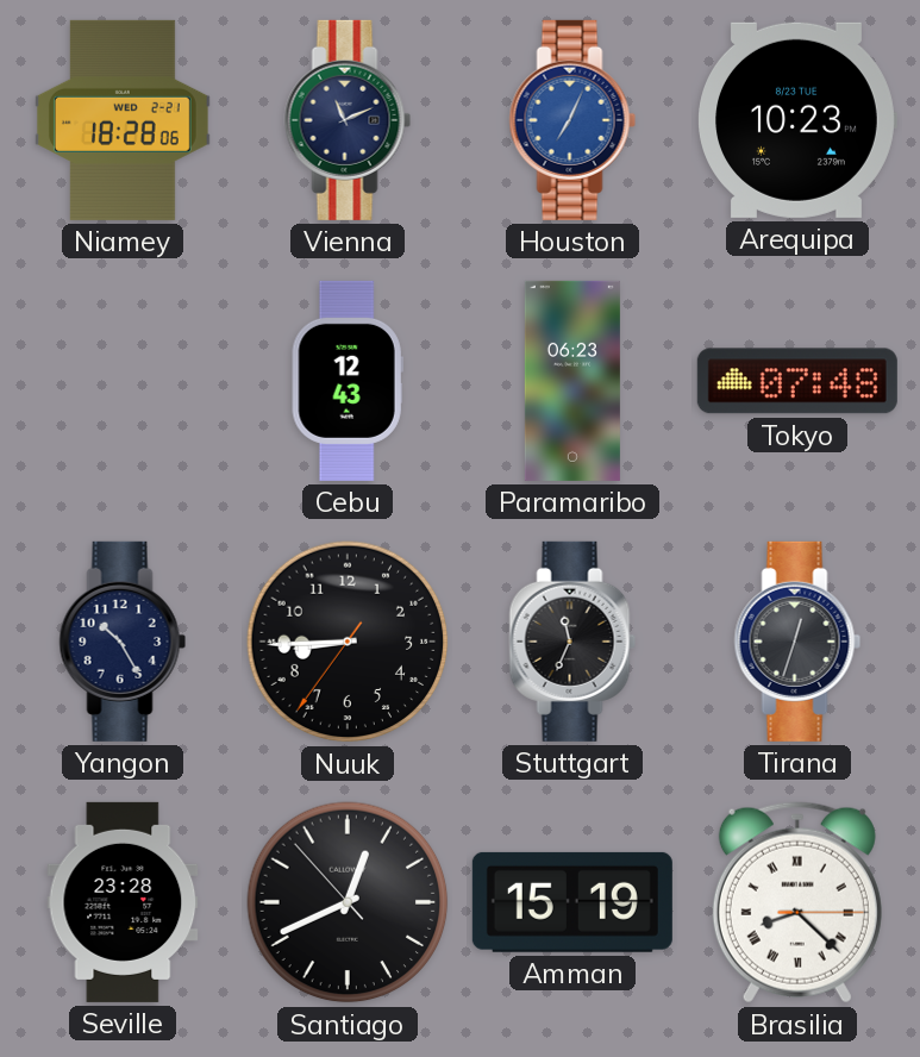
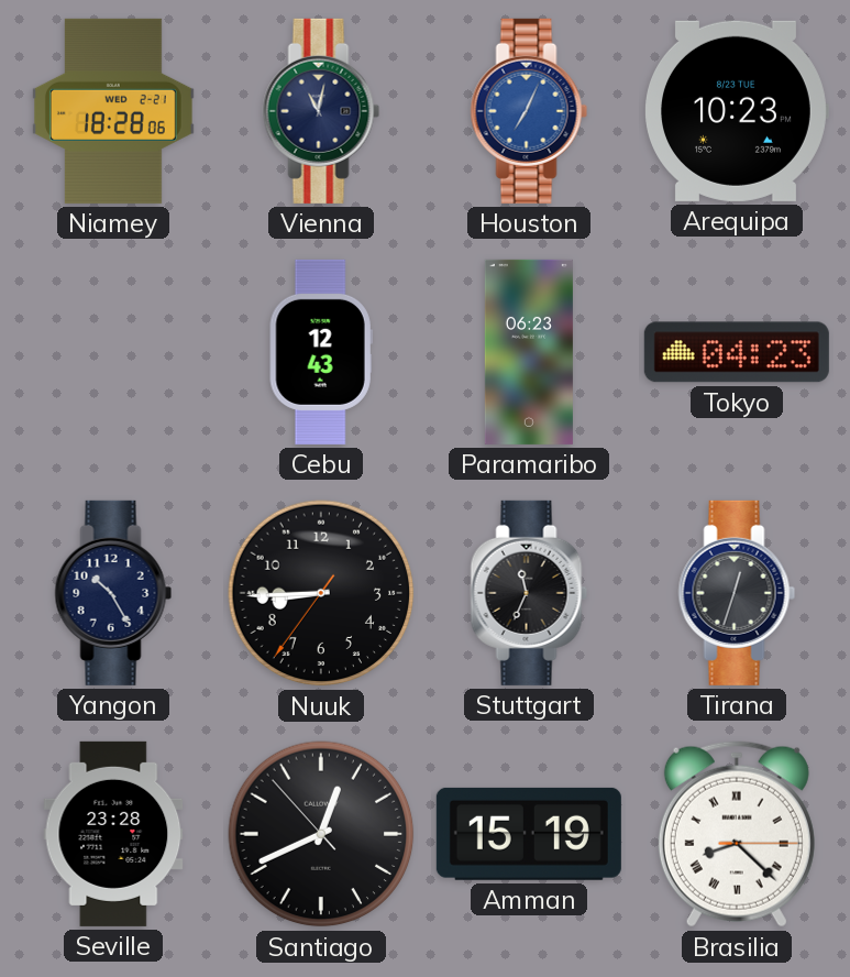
Vienna: 11:11 -> 11:02
Tokyo: 07:48 -> 04:23
